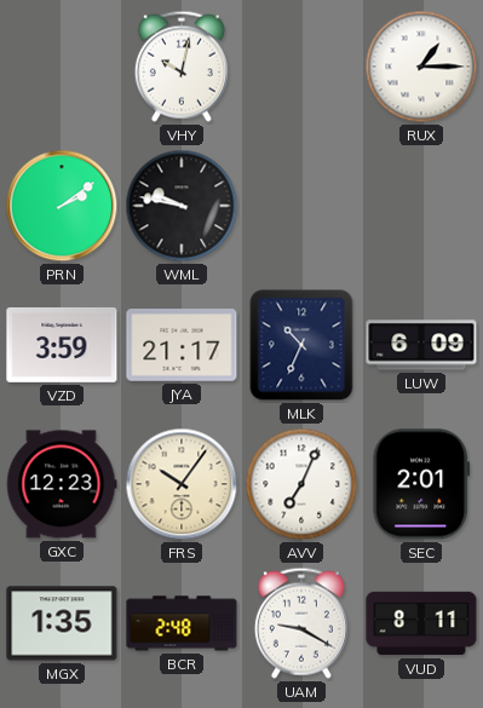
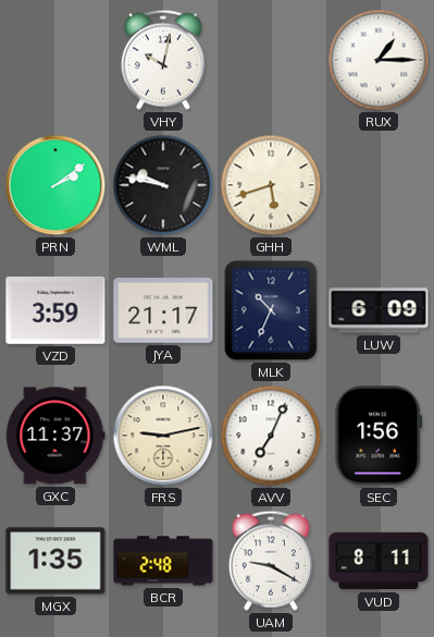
GHH: none -> 5:42
GXC: 12:23 -> 11:37
FRS: 10:06 -> 9:13
SEC: 2:01 -> 1:56
